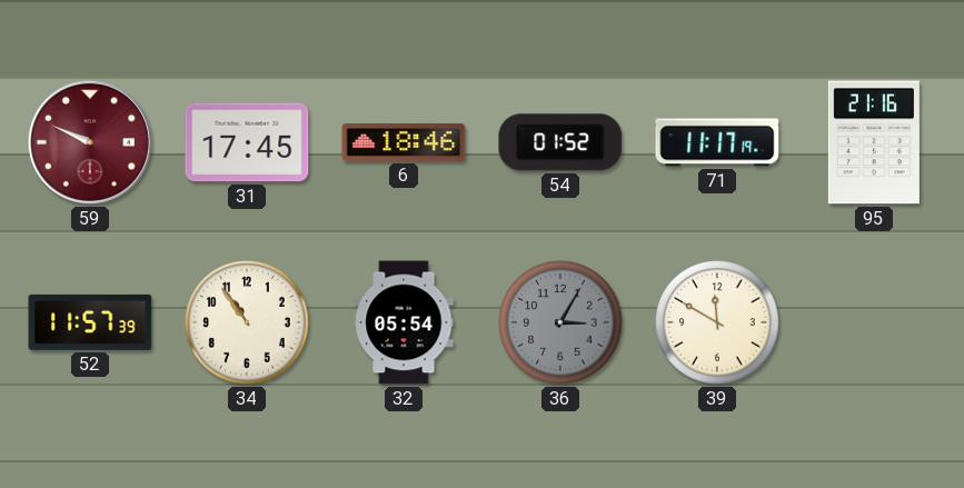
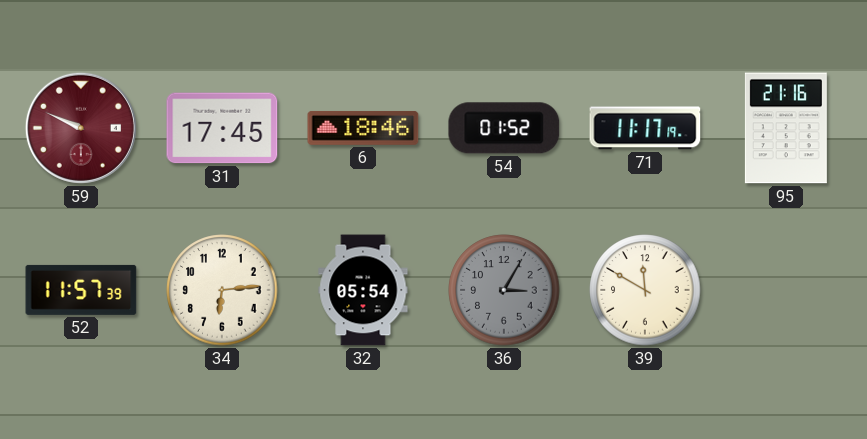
34: 10:54 -> 6:14
